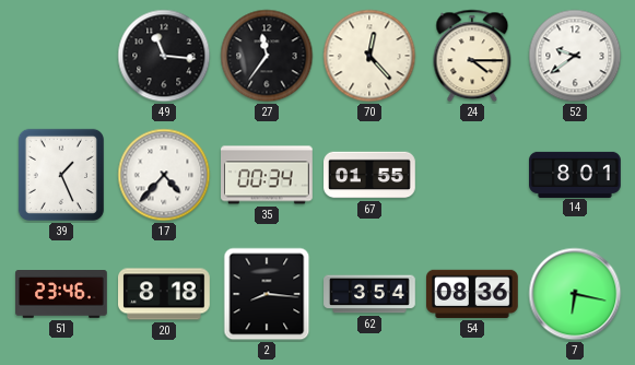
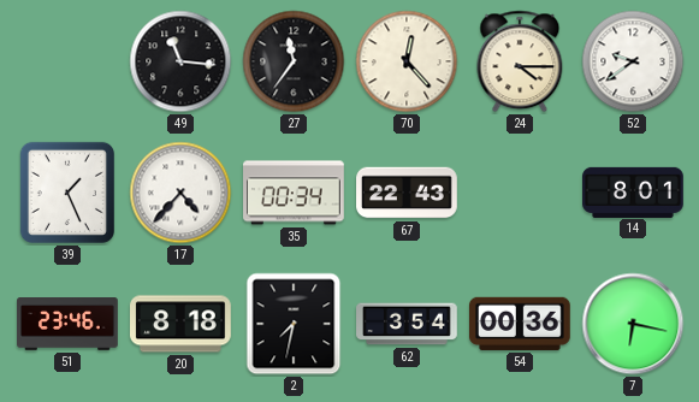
67: 01:55 -> 22:43
2: 8:16 -> 7:32
54: 08:36 -> 00:36
